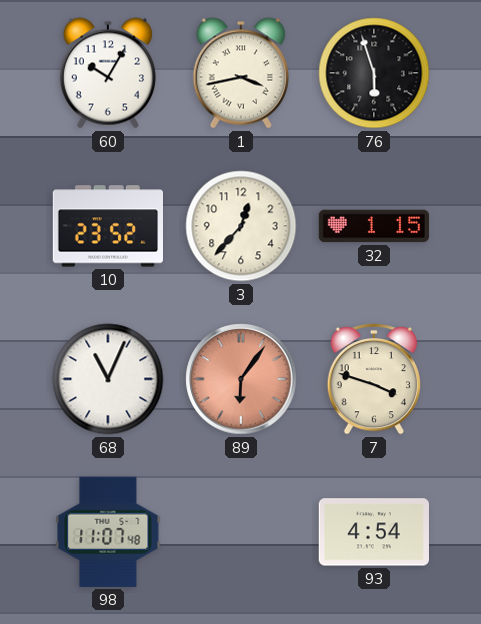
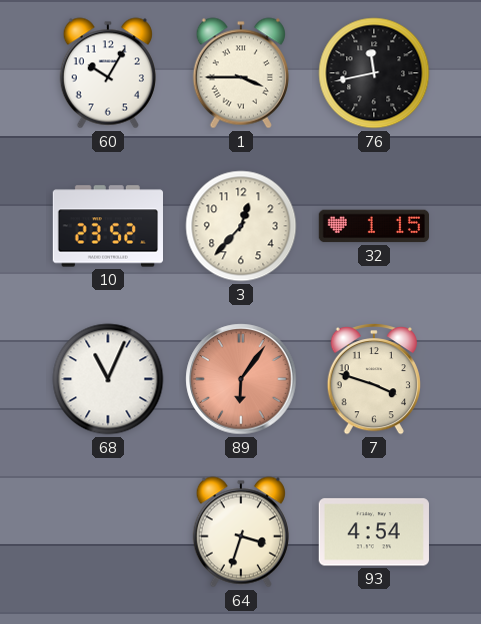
1: 3:43 -> 3:45
76: 5:57 -> 11:43
98: 11:07 -> none
64: none -> 3:33
